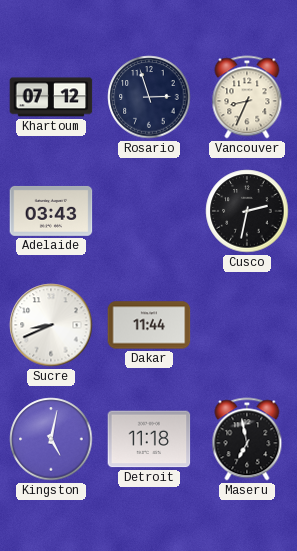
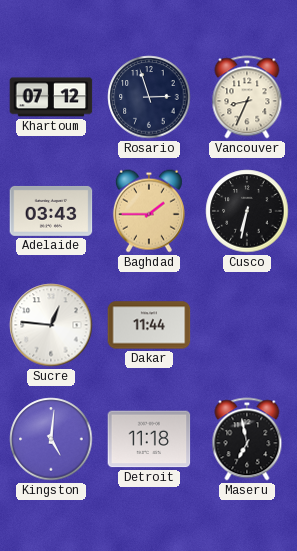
Baghdad: none -> 1:45
Cusco: 2:32 -> 6:32
Sucre: 8:41 -> 12:46
Kingston: 5:02 -> 5:01
